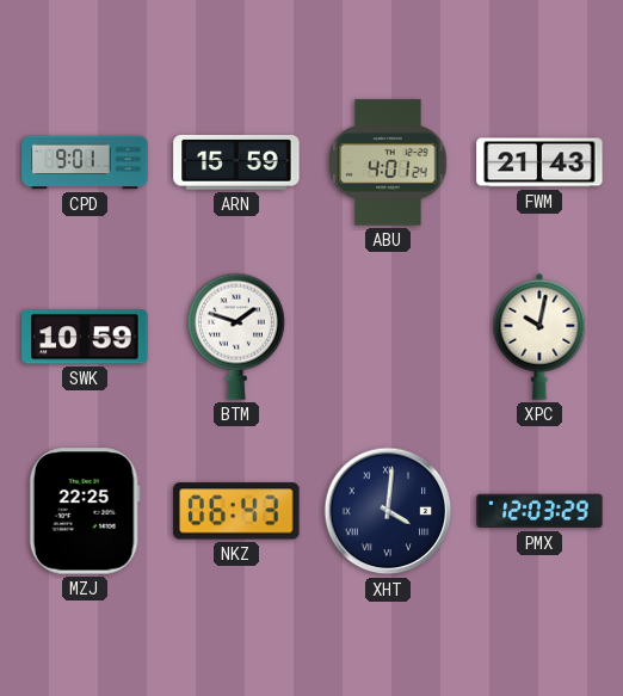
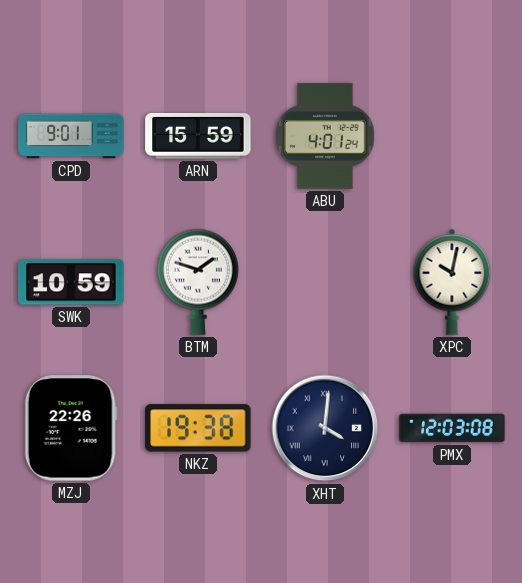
FWM: 21:43 -> none
MZJ: 22:25 -> 22:26
NKZ: 06:43 -> 19:38
PMX: 12:03:29 -> 12:03:08
